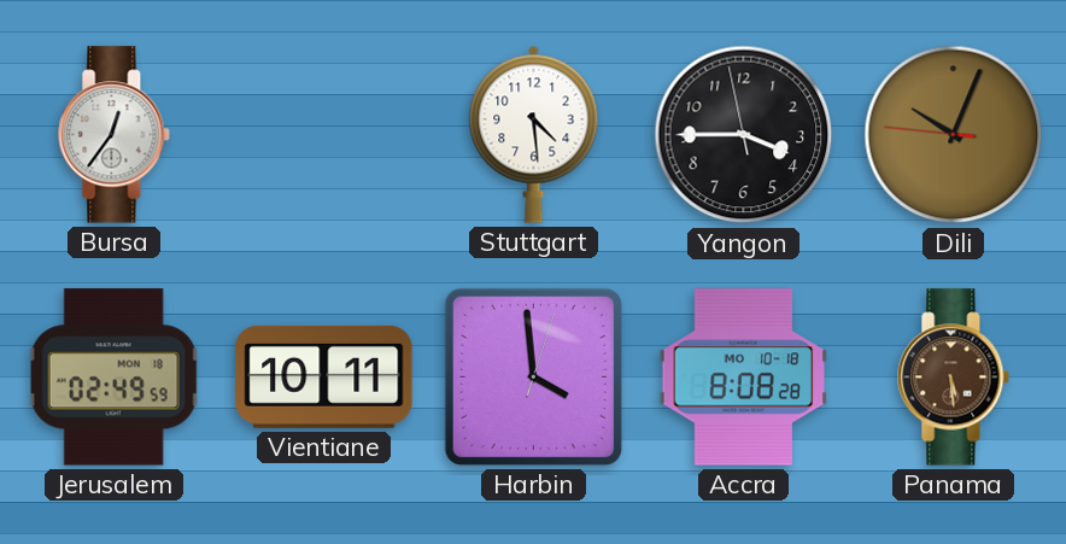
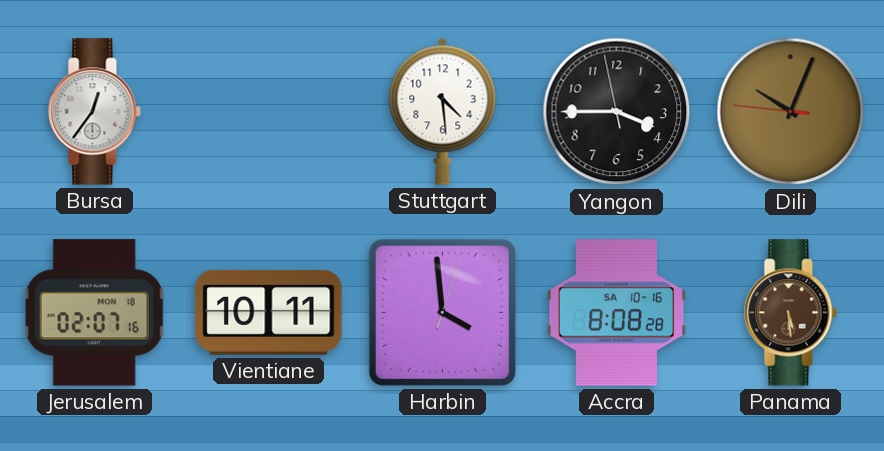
Jerusalem: 02:49 -> 02:07
Accra date: MO 10-18 -> SA 10-16
